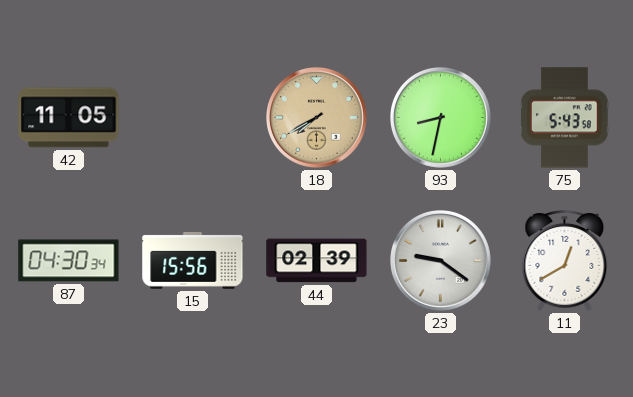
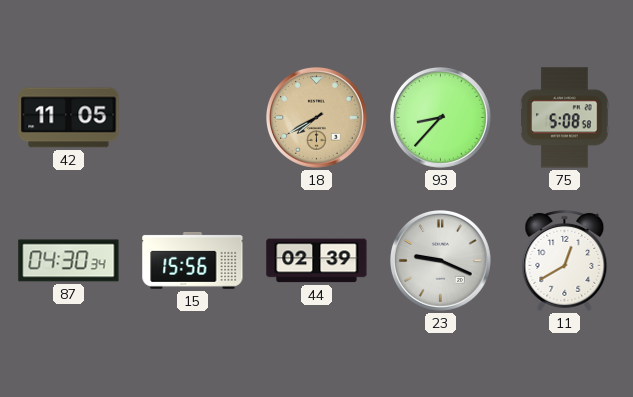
93: 8:32 -> 8:37
75: 5:43 -> 5:08
23: 9:21 -> 9:19
